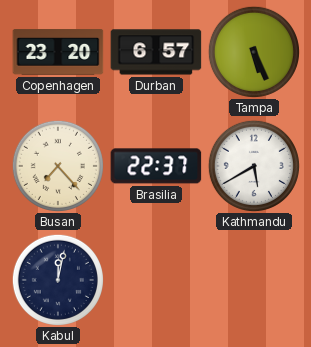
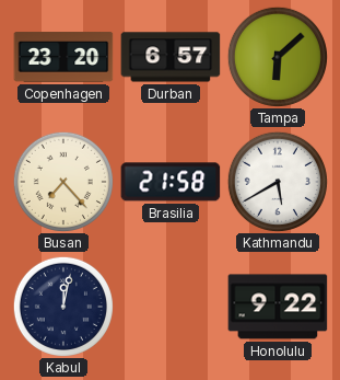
Tampa: 5:26 -> 6:08
Brasilia: 22:37 -> 21:58
Honolulu: none -> 9:22
